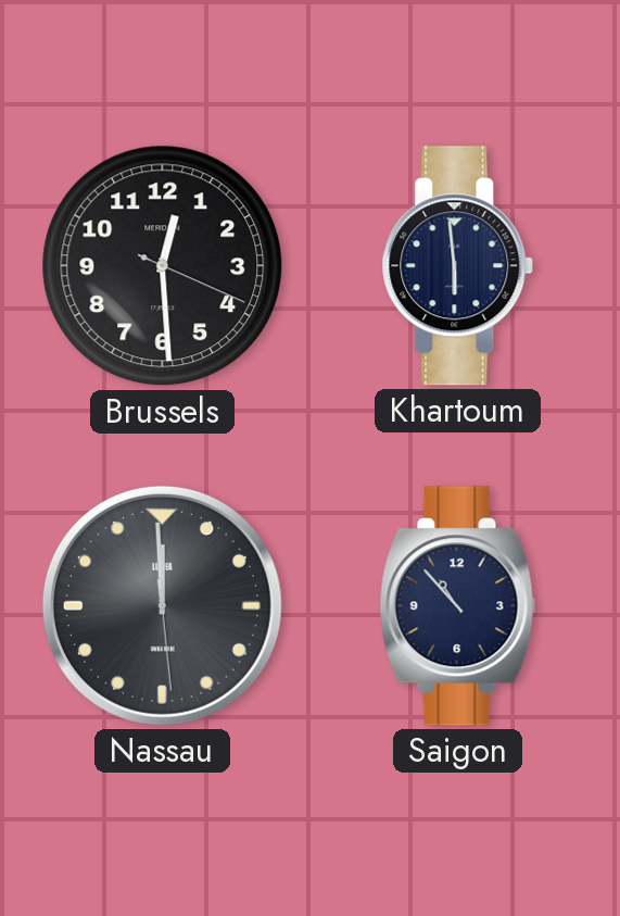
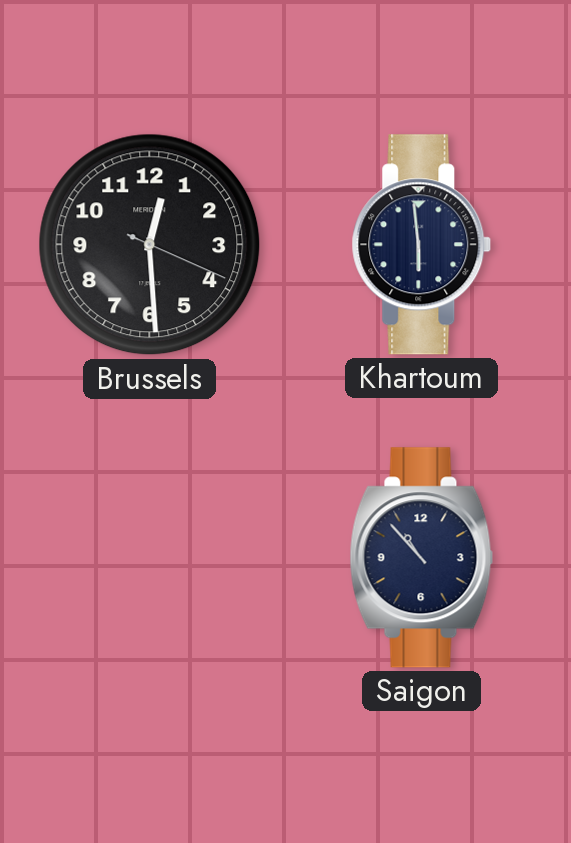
Nassau: 11:59 -> none
